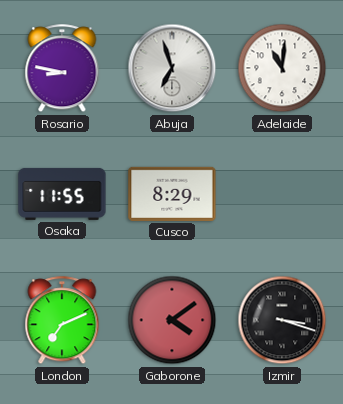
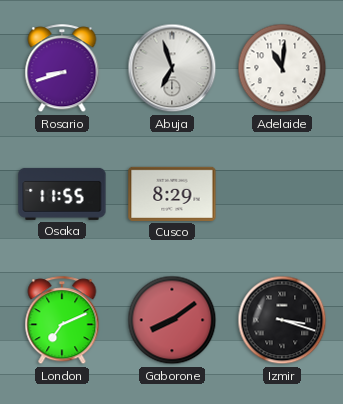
Rosario: 8:47 -> 8:42
Gaborone: 4:09 -> 8:09
